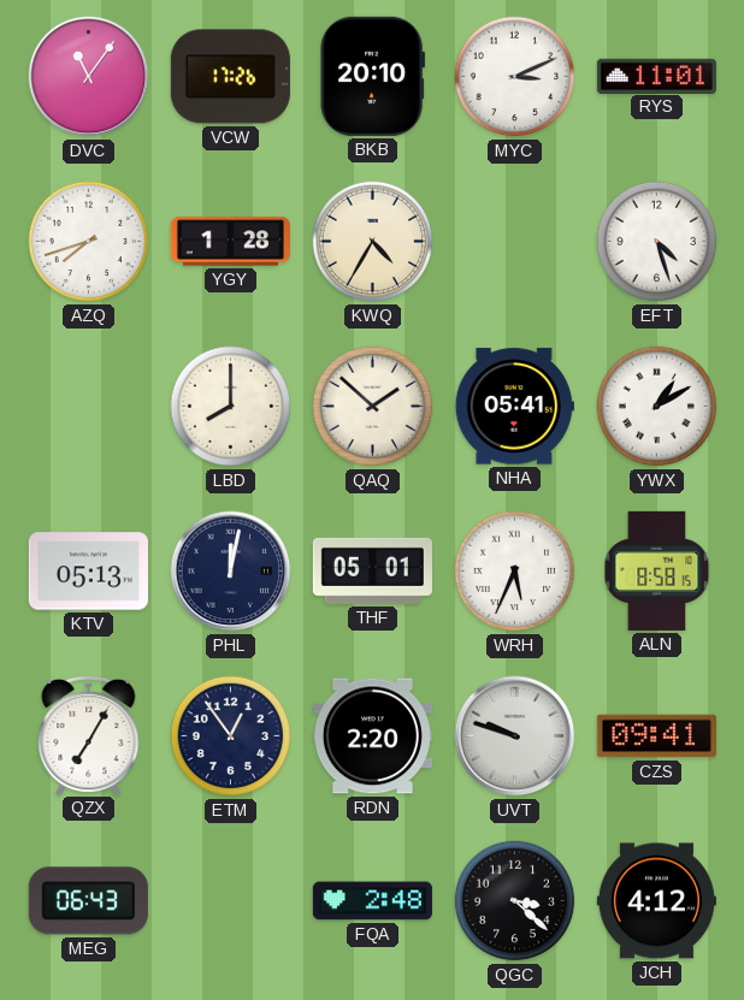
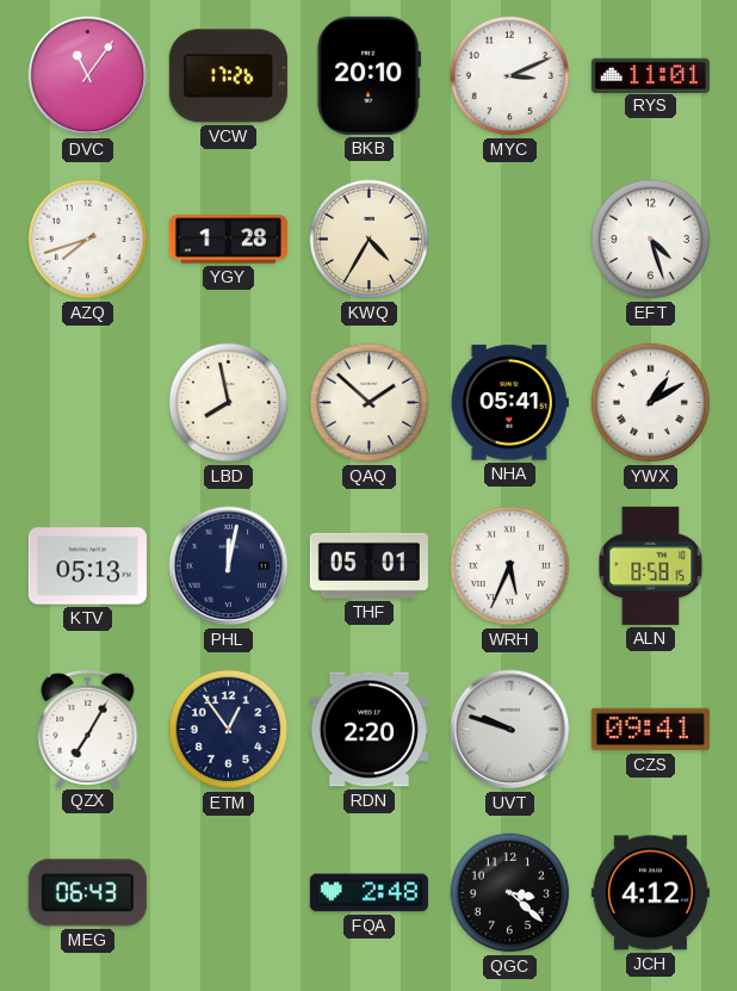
LBD: 8:00 -> 7:58
